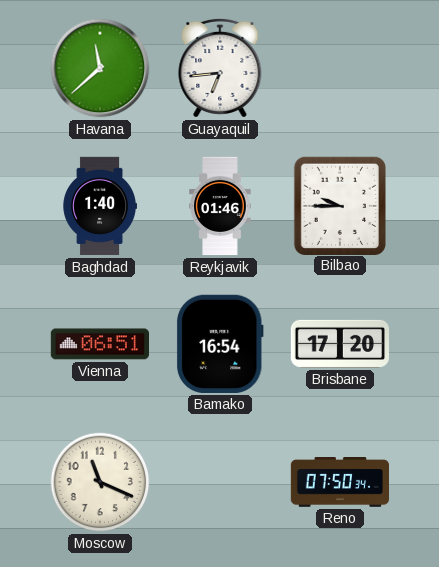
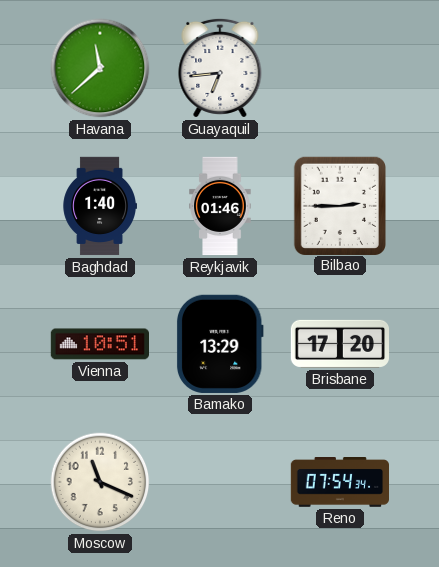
Bilbao: 9:45 -> 2:45
Vienna: 06:51 -> 10:51
Bamako: 16:54 -> 13:29
Reno: 07:50 -> 07:54
